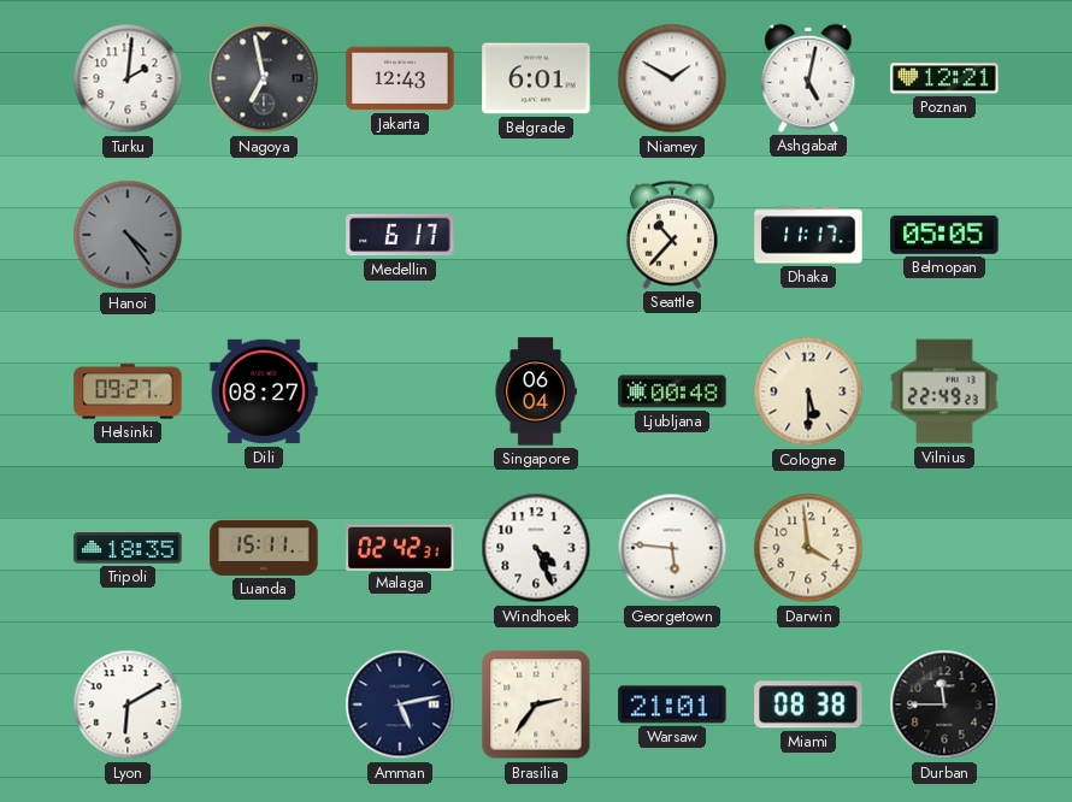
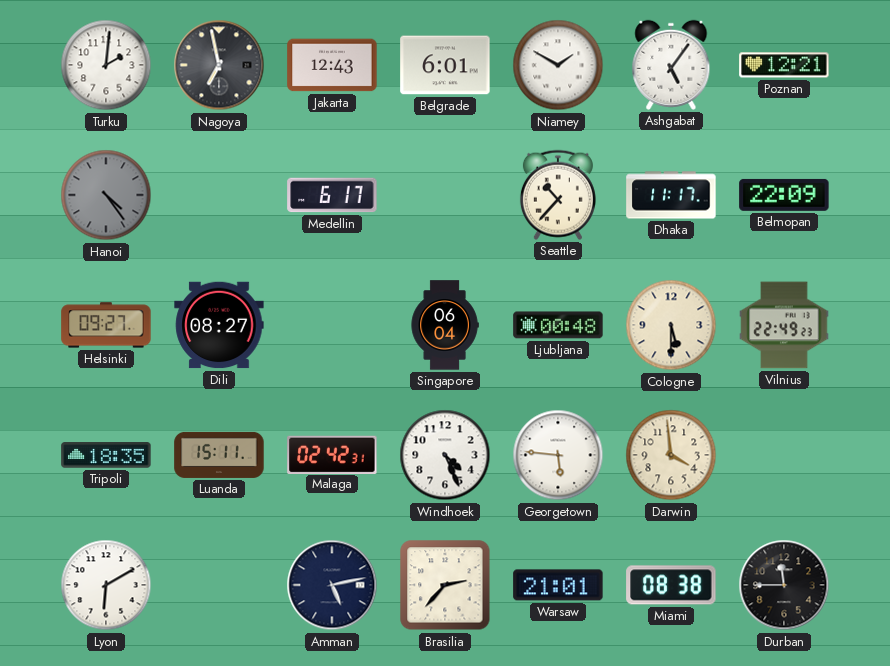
Ashgabat: 5:02 -> 5:06
Belmopan: 05:05 -> 22:09
Brasilia: 2:36 -> 2:37
